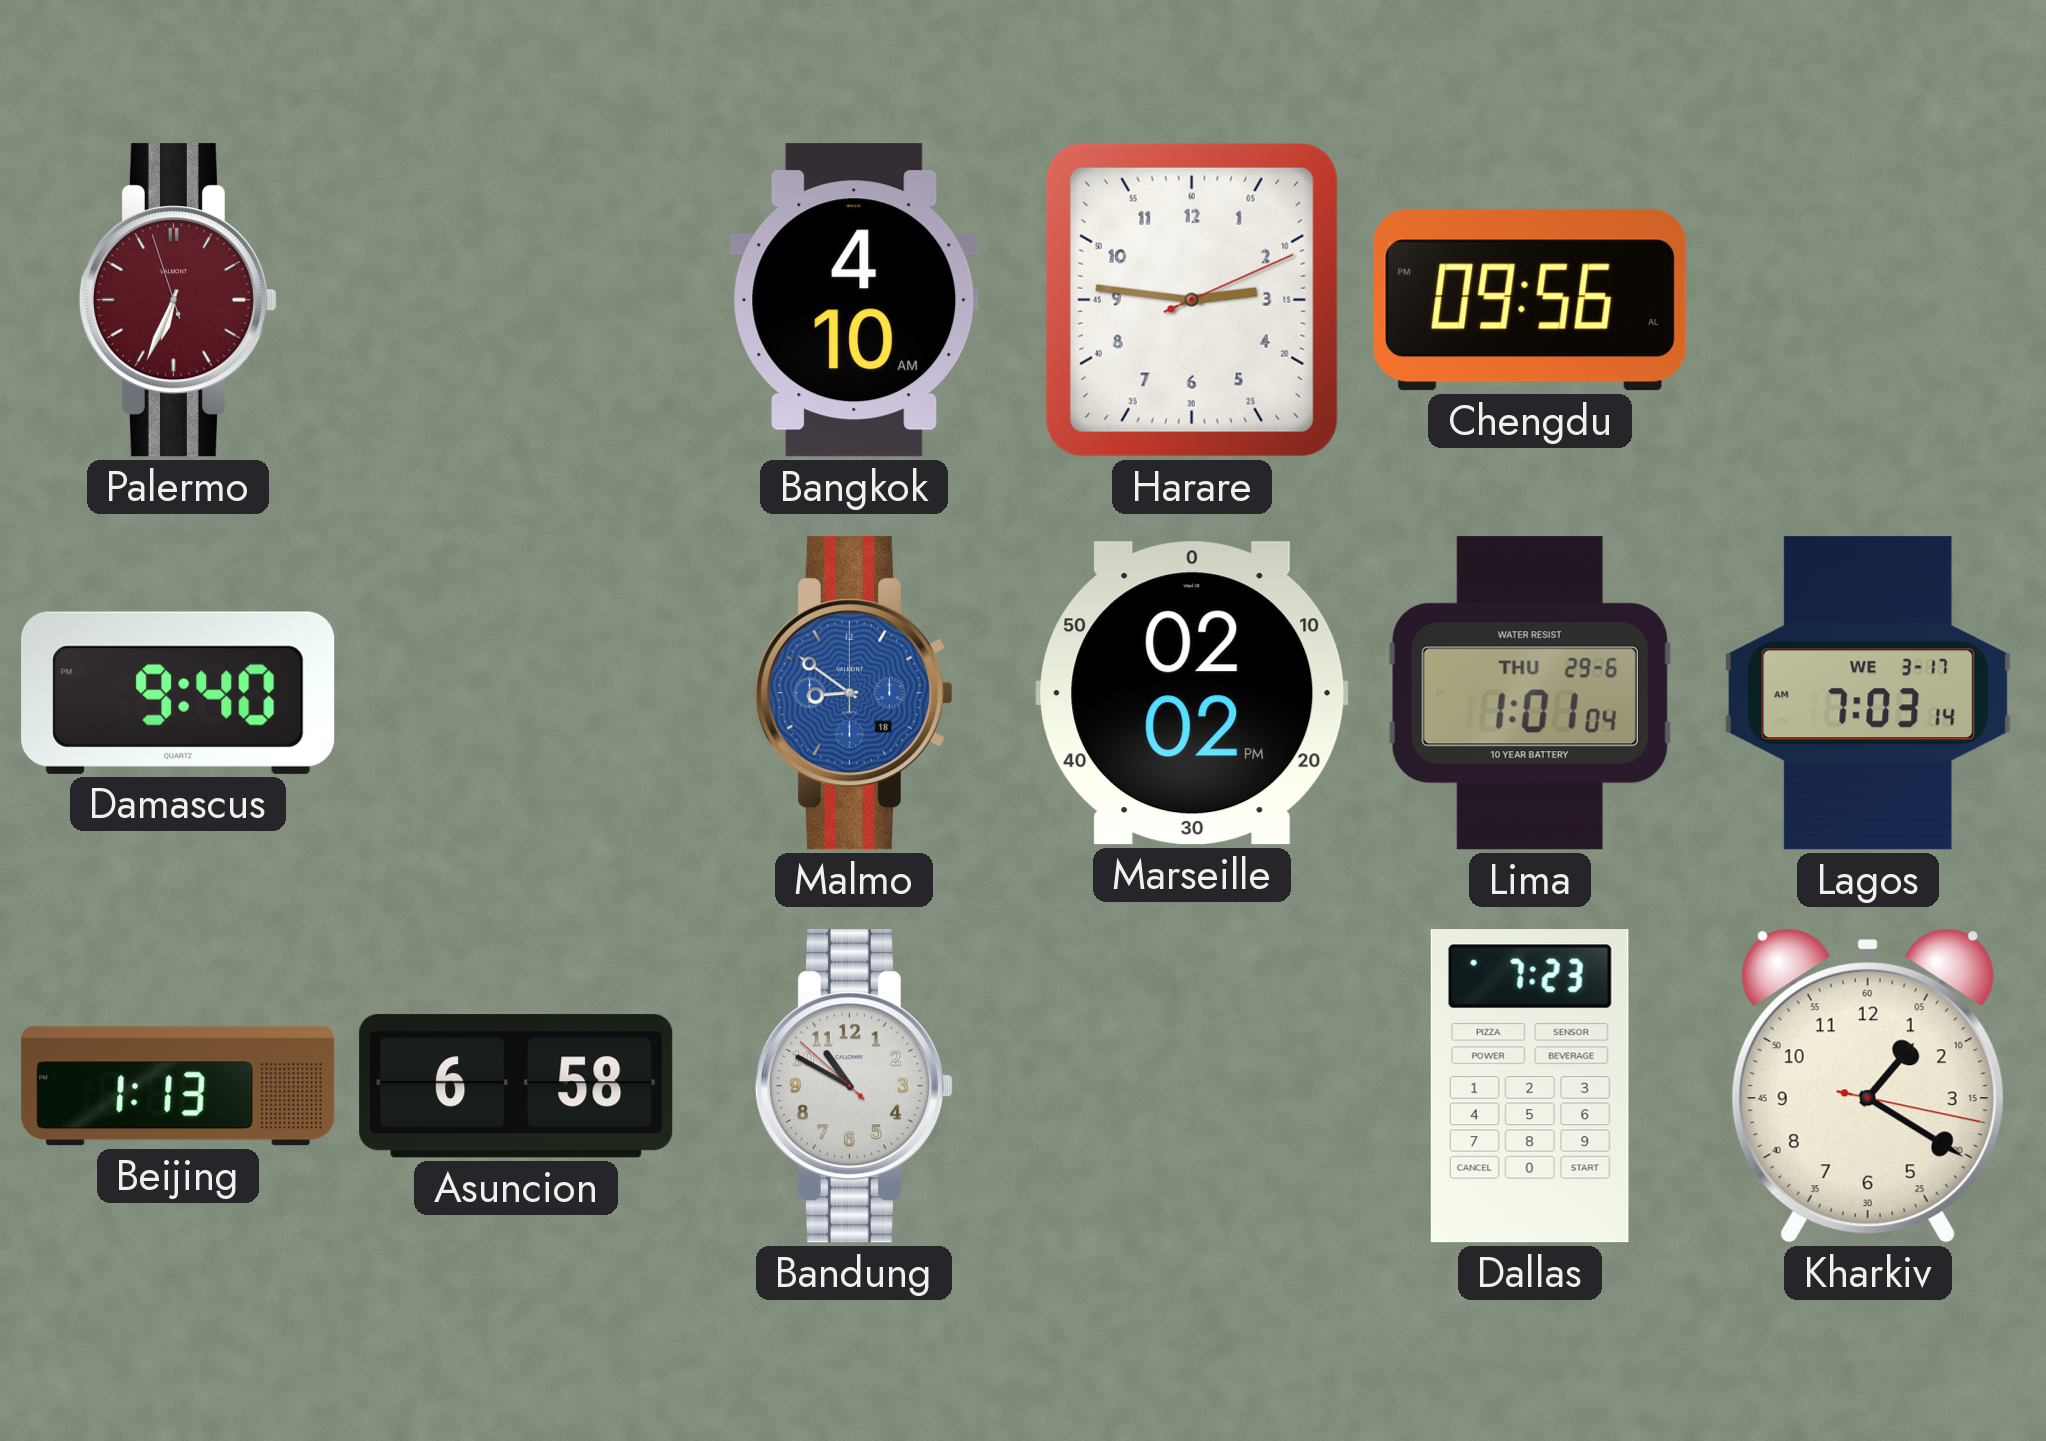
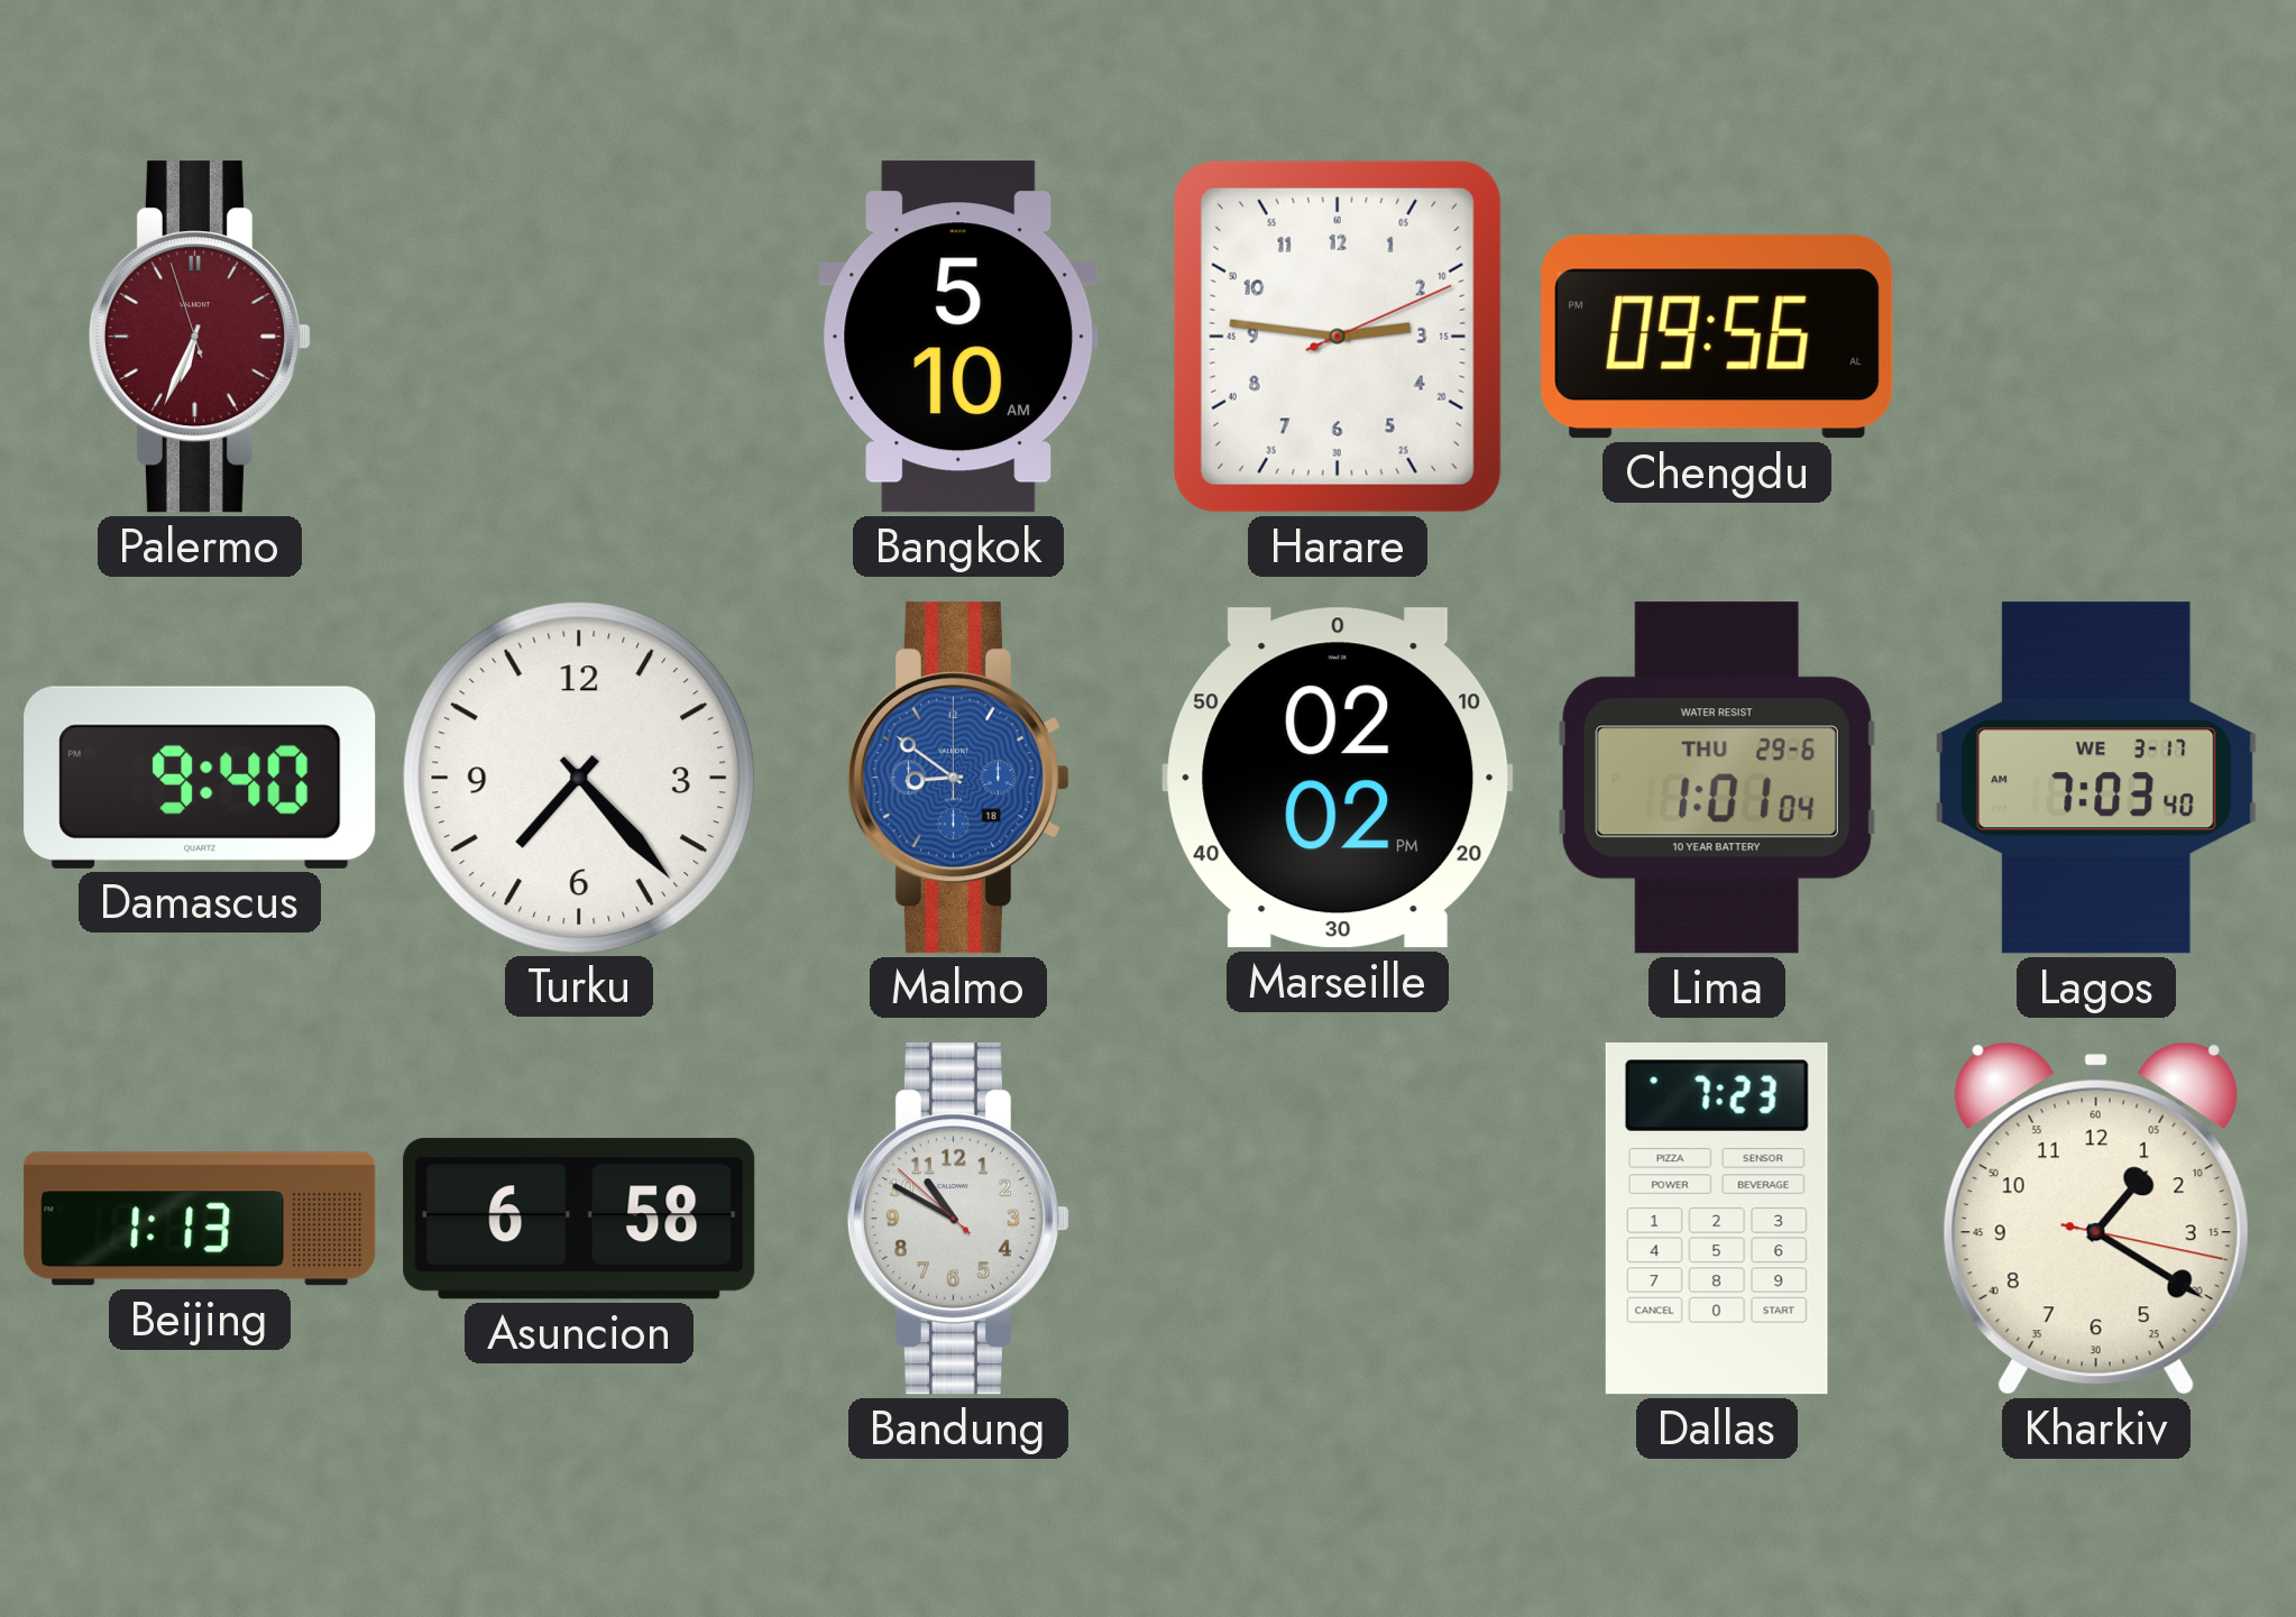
Bangkok: 4:10 -> 5:10
Turku: none -> 7:23
Lagos: 7:03:14 AM -> 7:03:40 AM
